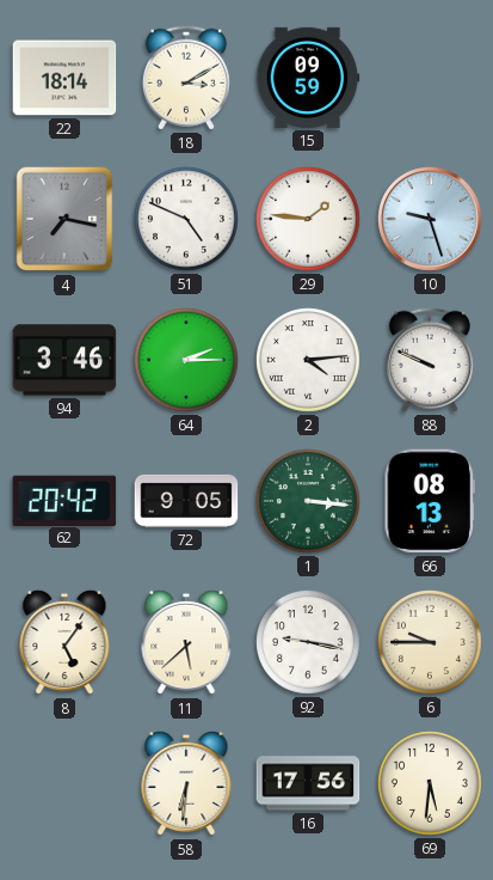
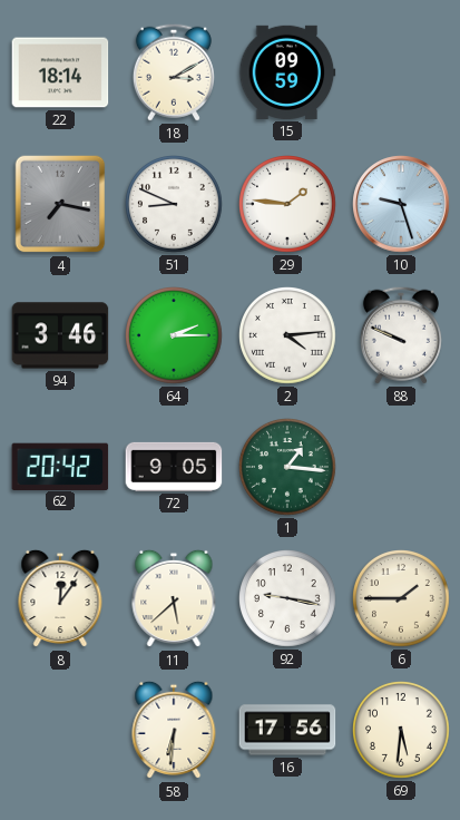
51: 4:49 -> 8:49
1: 3:16 -> 1:16
66: 08:13 -> none
8: 5:06 -> 12:06
6: 9:45 -> 1:45
